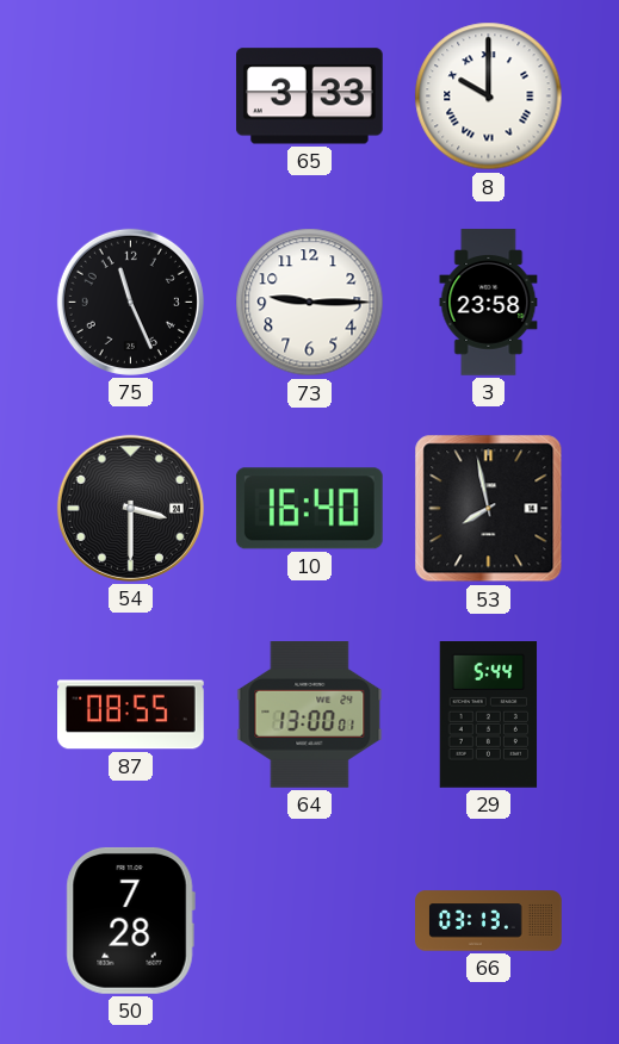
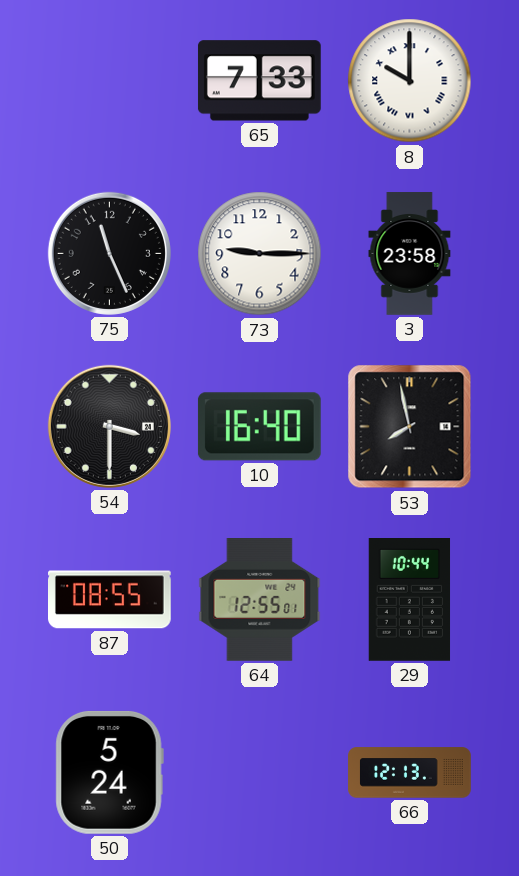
65: 3:33 -> 7:33
64: 13:00 -> 12:55
29: 5:44 -> 10:44
50: 7:28 -> 5:24
66: 03:13 -> 12:13
